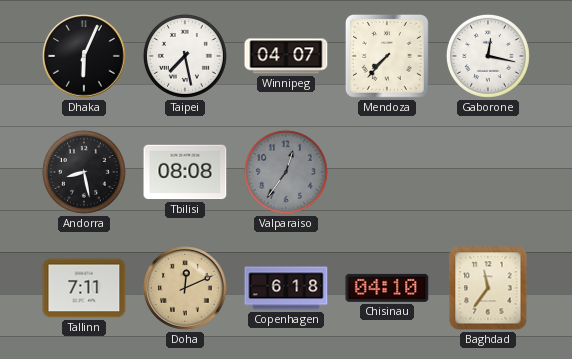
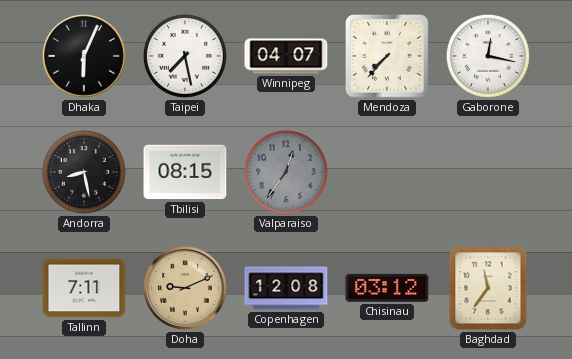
Tbilisi: 08:08 -> 08:15
Doha: 12:11 -> 9:11
Copenhagen: 6:18 -> 12:08
Chisinau: 04:10 -> 03:12
